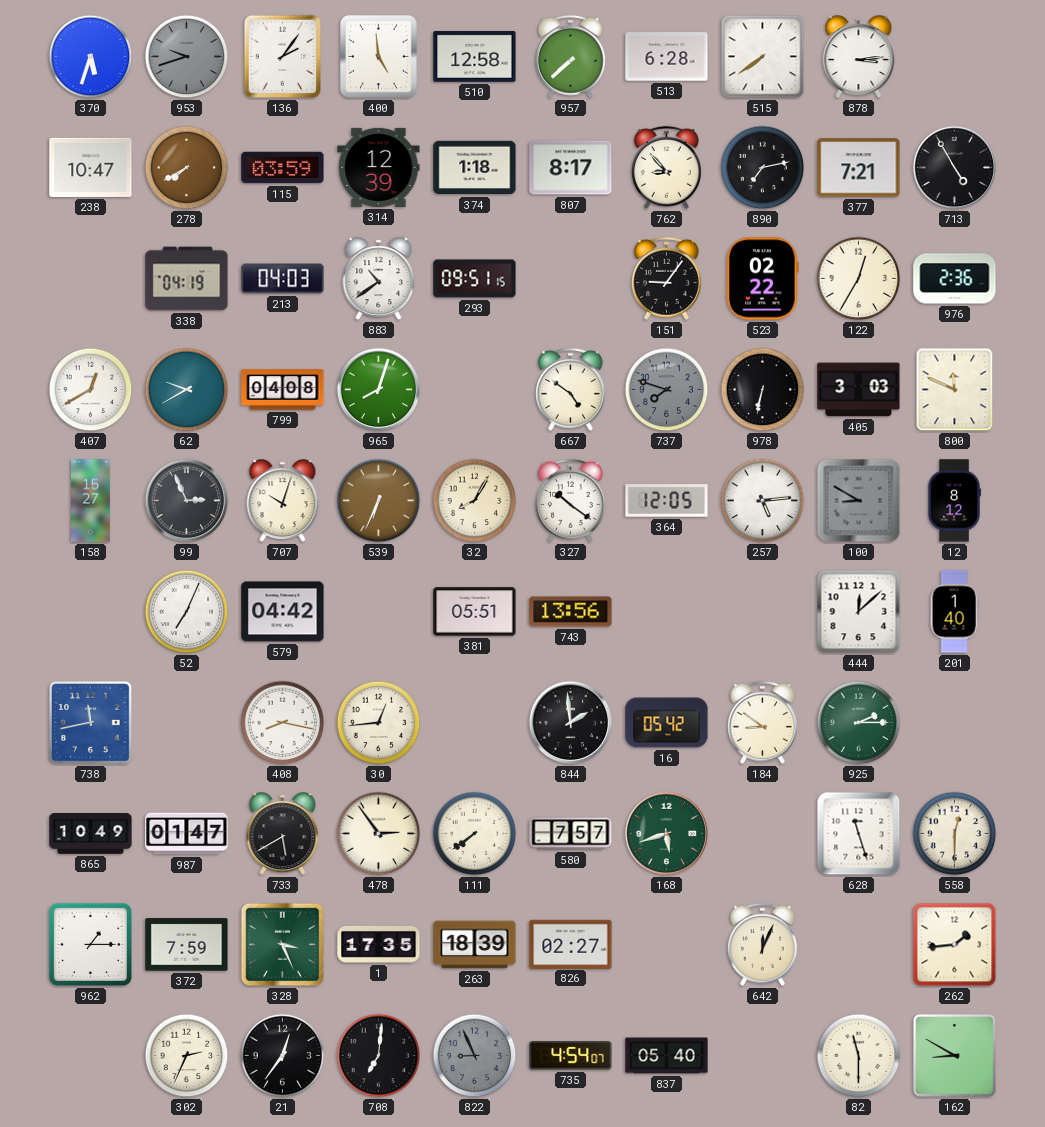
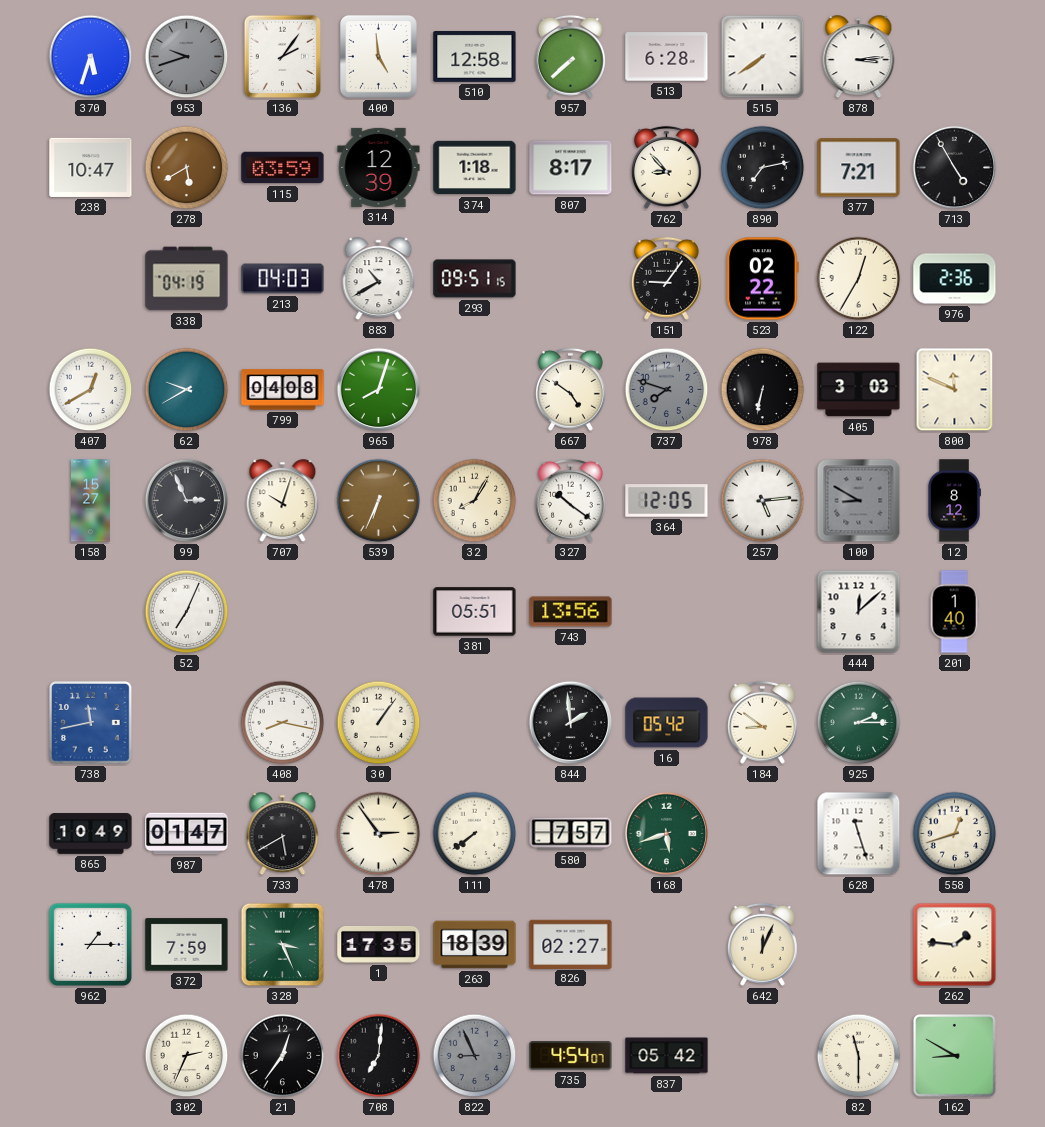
278: 7:40 -> 5:40
883: 10:39 -> 10:40
579: 04:42 -> none
30: 12:44 -> 1:06
558: 12:30 -> 12:42
262: 1:44 -> 1:46
837: 05:40 -> 05:42
